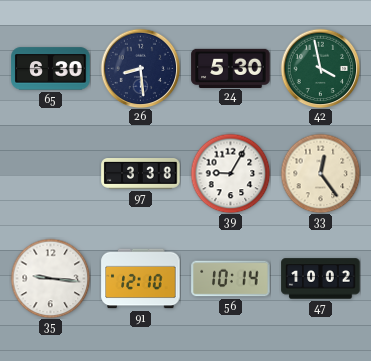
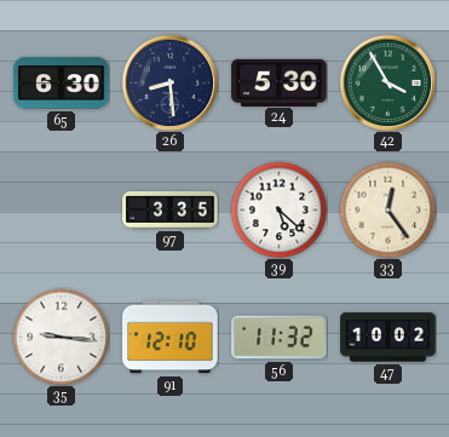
42: 3:58 -> 3:55
97: 3:38 -> 3:35
39: 9:05 -> 5:22
56: 10:14 -> 11:32
